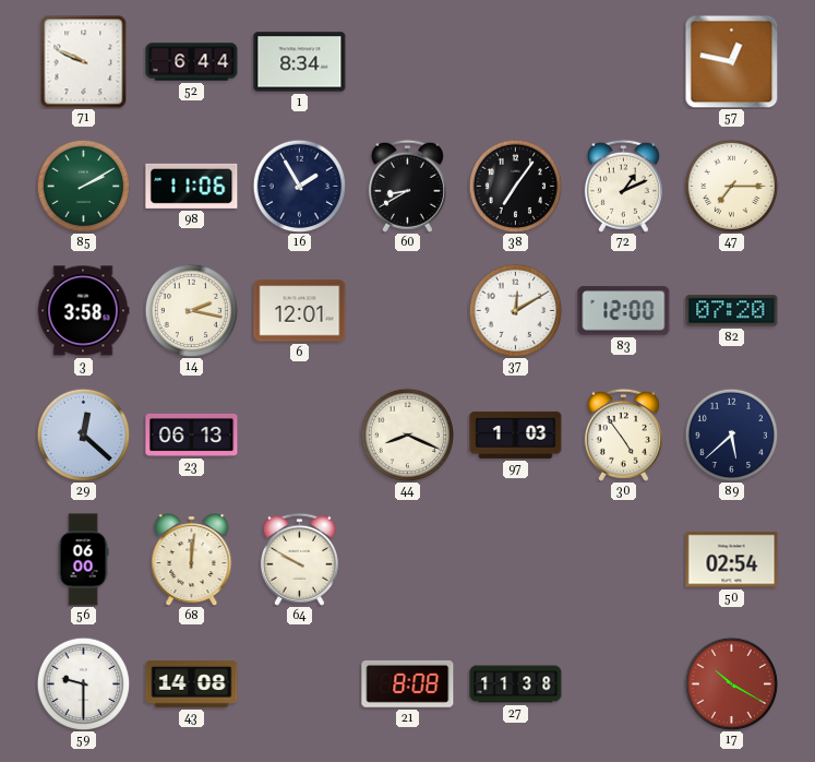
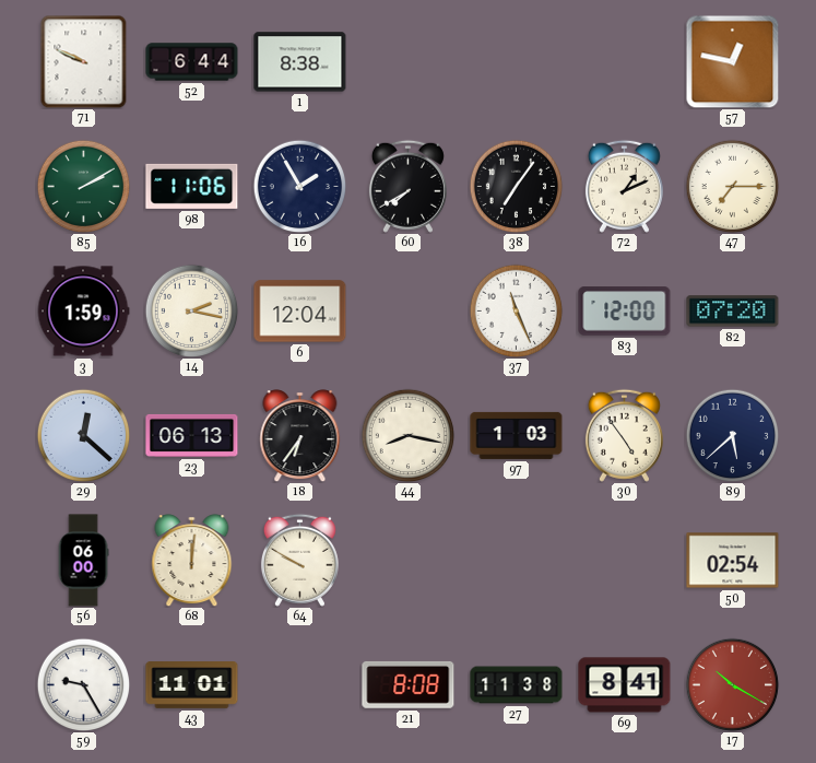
1: 8:34 -> 8:38
60: 8:40 -> 7:40
3: 3:58 -> 1:59
6: 12:01 -> 12:04
37: 12:10 -> 11:26
18: none -> 6:36
44: 8:19 -> 8:17
59: 9:30 -> 9:25
43: 14:08 -> 11:01
69: none -> 8:41
